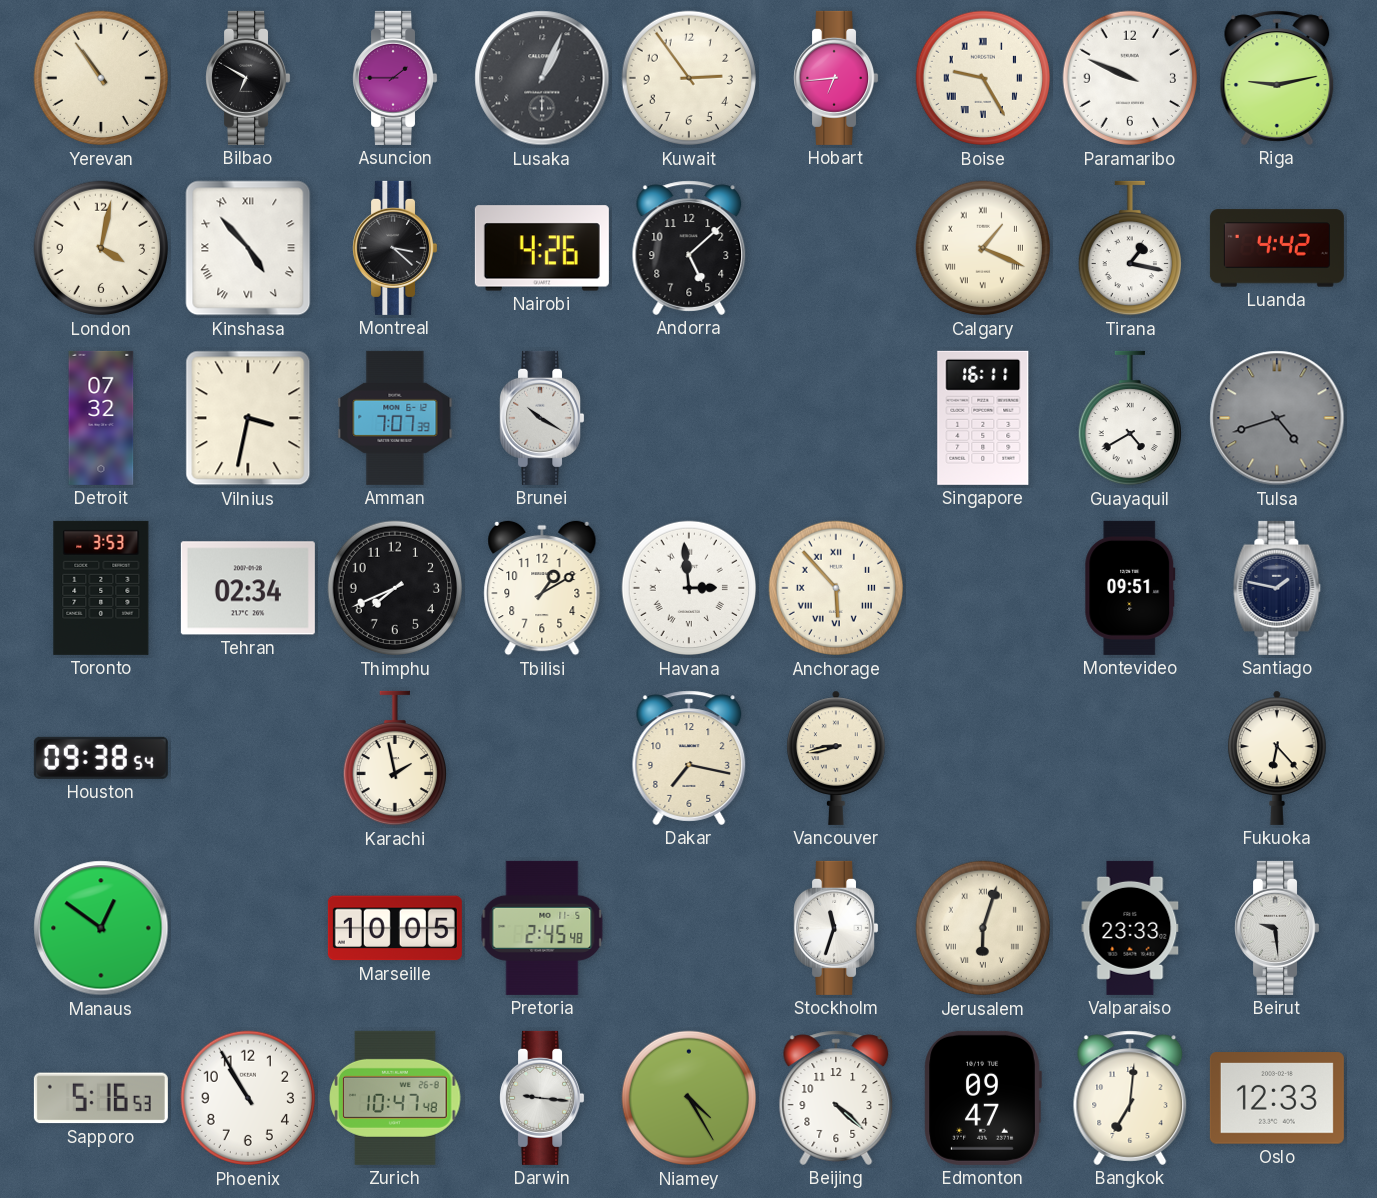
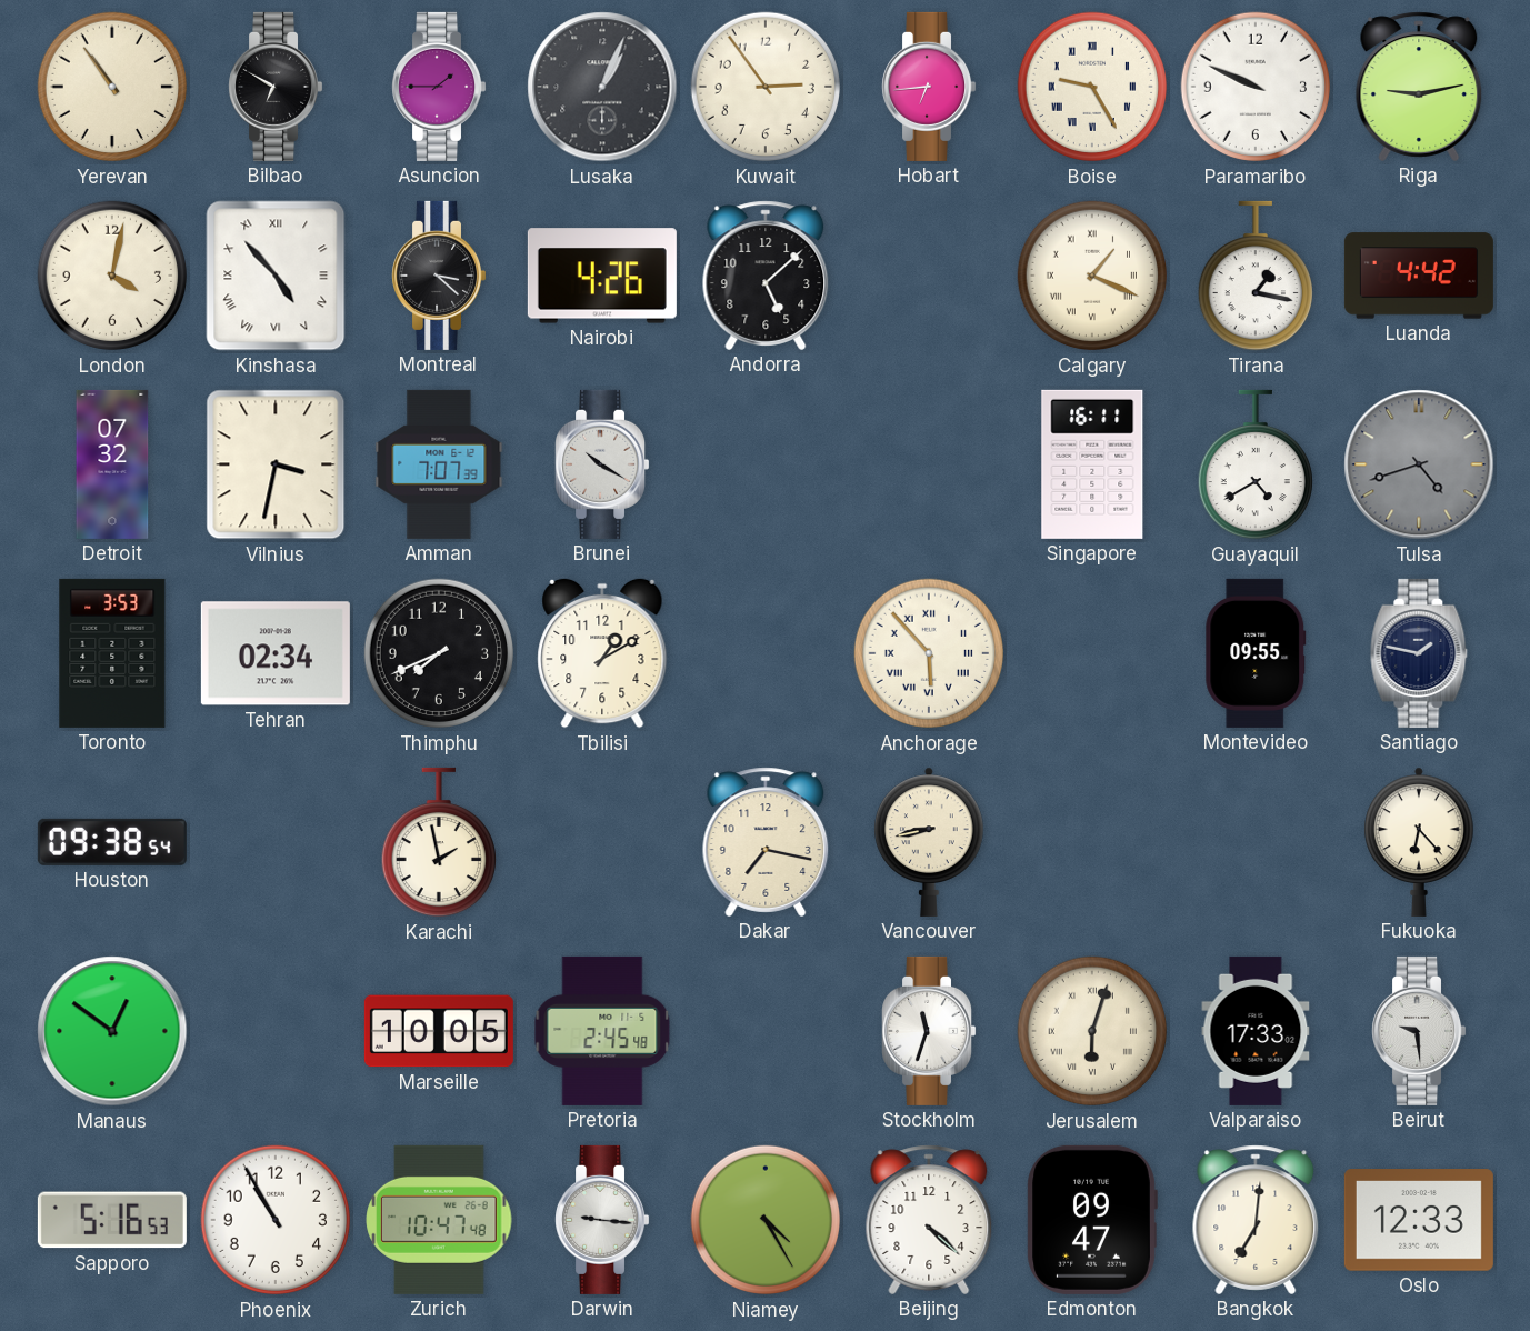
Havana: 2:59 -> none
Montevideo: 09:51 -> 09:55
Valparaiso: 23:33 -> 17:33
